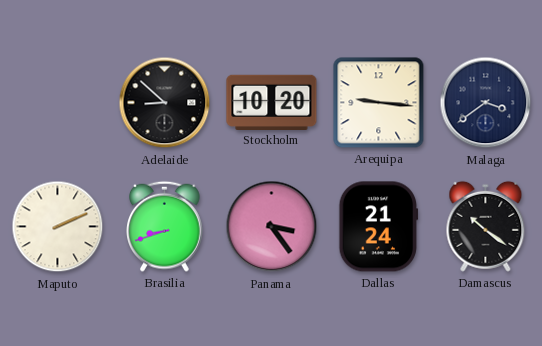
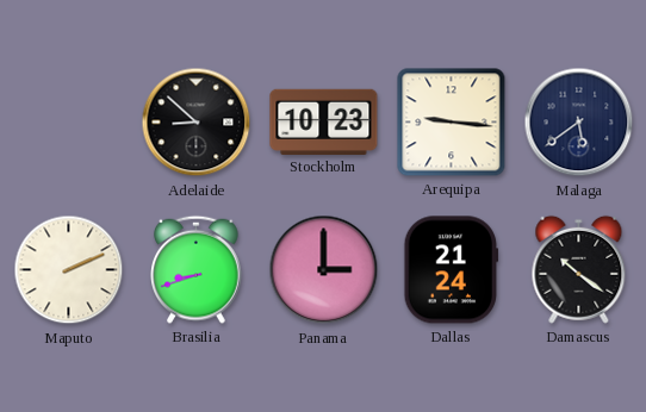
Stockholm: 10:20 -> 10:23
Malaga: 3:39 -> 5:39
Panama: 3:24 -> 3:00
